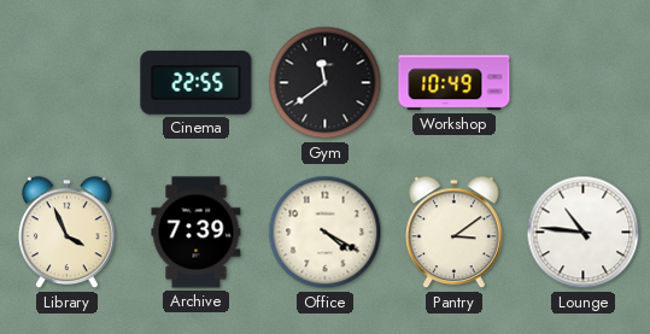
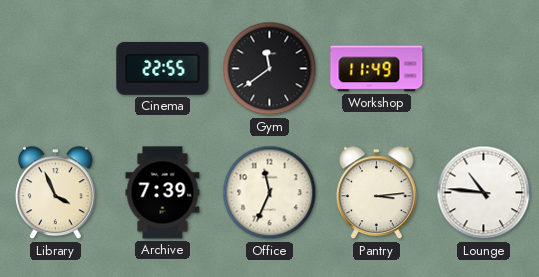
Workshop: 10:49 -> 11:49
Office: 4:20 -> 11:34
Pantry: 3:09 -> 3:14
